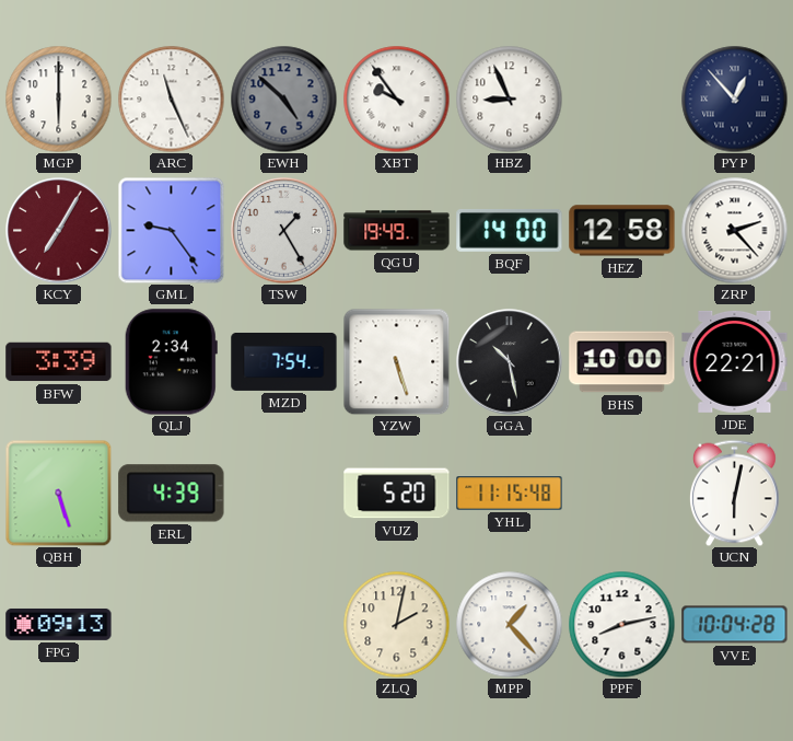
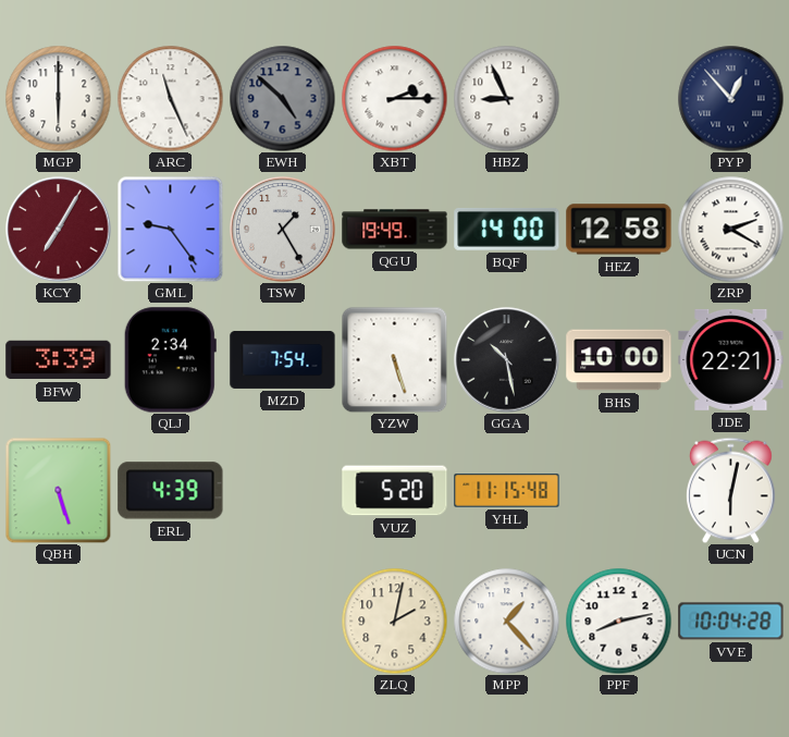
XBT: 9:54 -> 2:15
ZRP: 2:23 -> 2:20
FPG: 09:13 -> none
